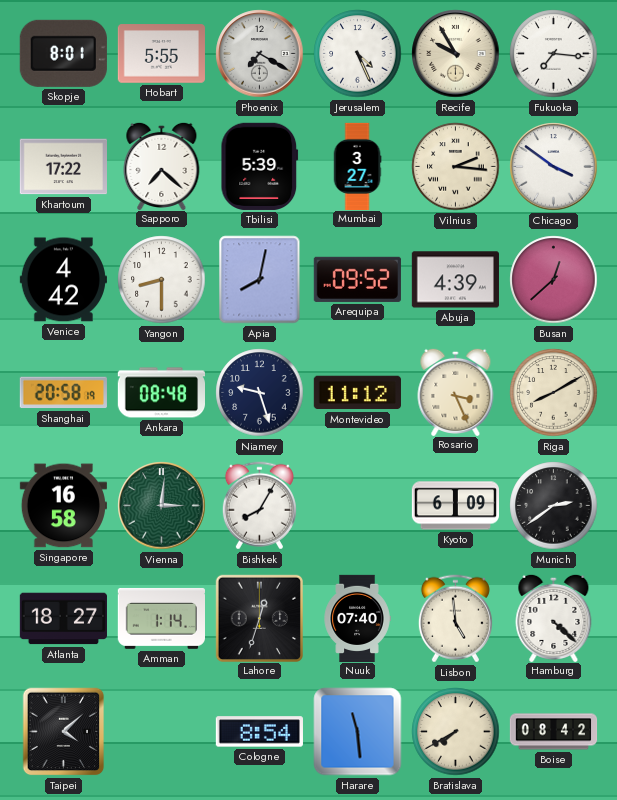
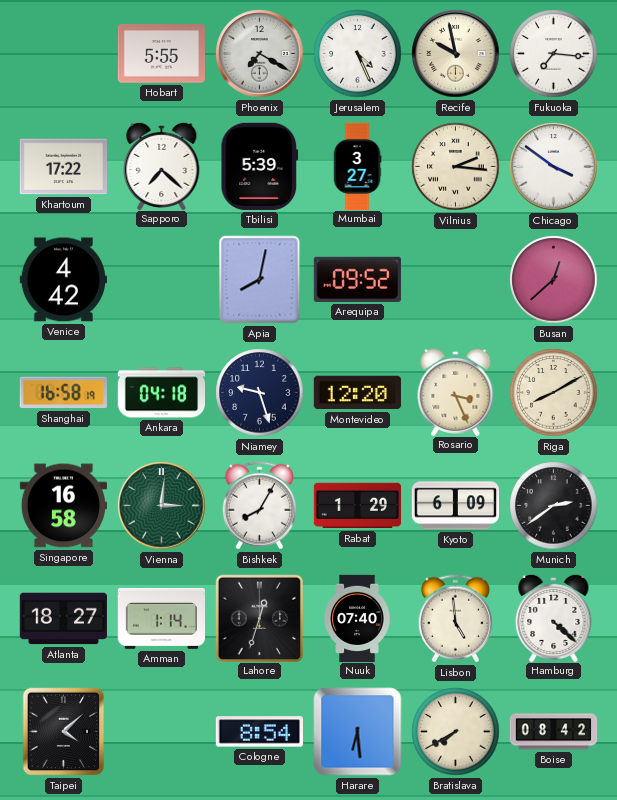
Skopje: 8:01 -> none
Recife: 9:55 -> 9:58
Yangon: 8:30 -> none
Abuja: 4:39 -> none
Shanghai: 20:58 -> 16:58
Ankara: 08:48 -> 04:18
Montevideo: 11:12 -> 12:20
Rabat: none -> 1:29
Harare: 11:29 -> 6:29
